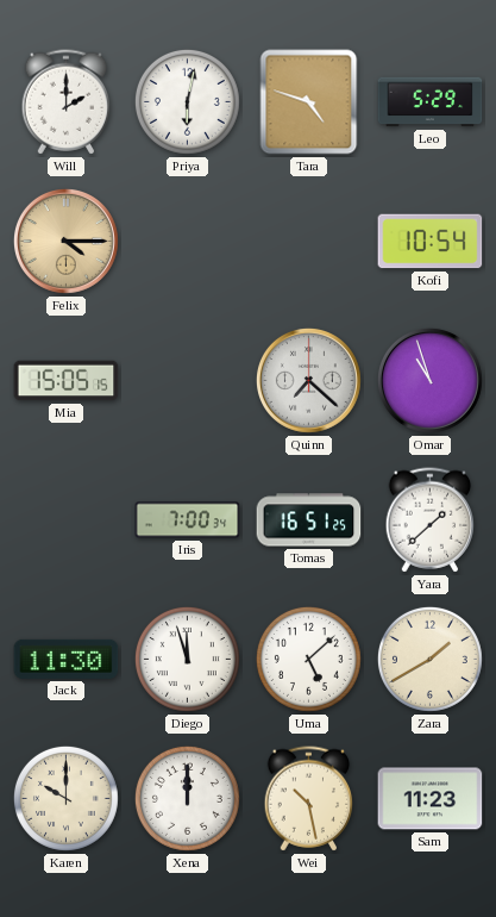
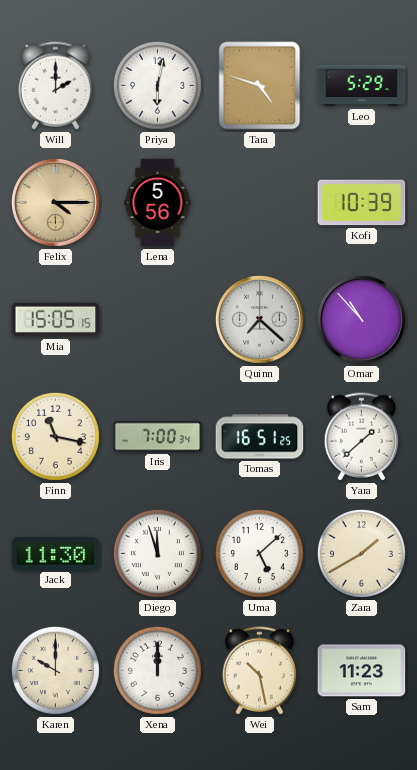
Lena: none -> 5:56
Kofi: 10:54 -> 10:39
Omar: 10:57 -> 10:53
Finn: none -> 11:17
